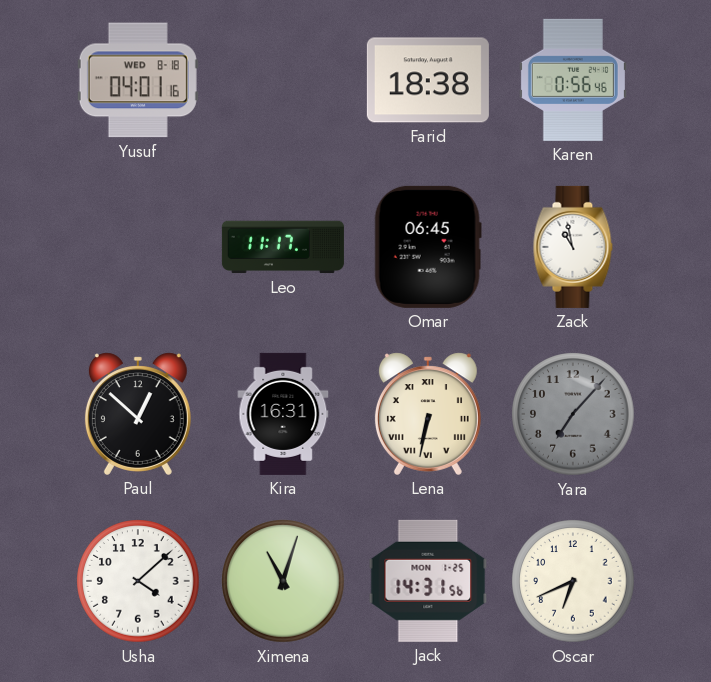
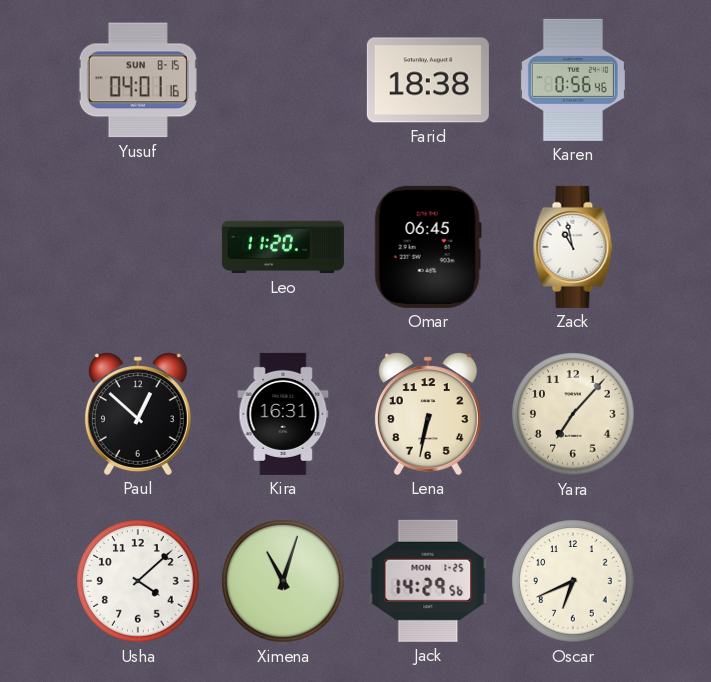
Yusuf date: WED 8-18 -> SUN 8-15
Leo: 11:17 -> 11:20
Lena numerals: Roman -> Arabic
Yara dial: grey -> cream
Jack: 14:31 -> 14:29
